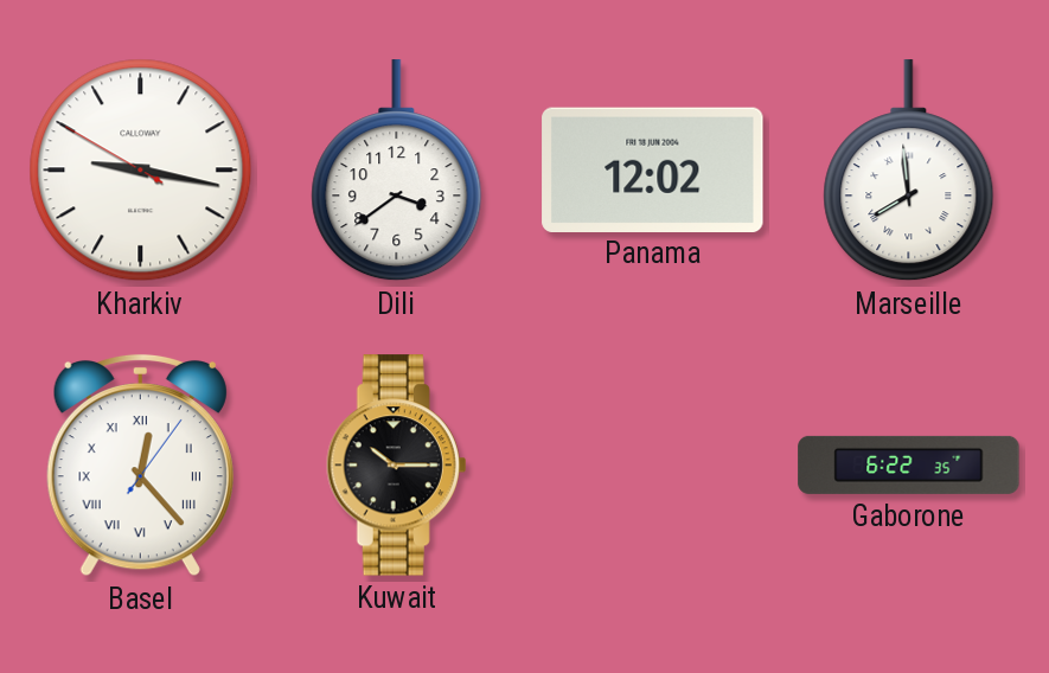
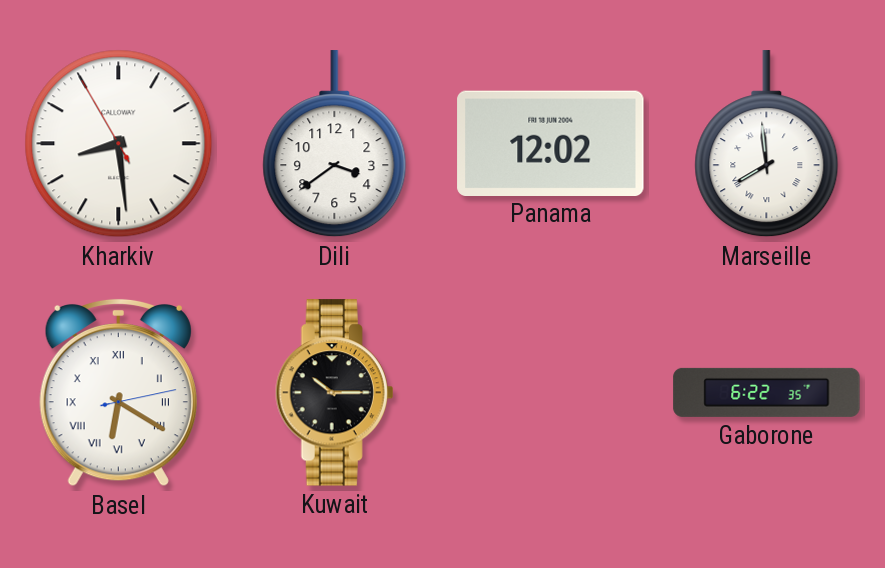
Kharkiv: 9:16 -> 8:28
Basel: 12:23 -> 6:20
